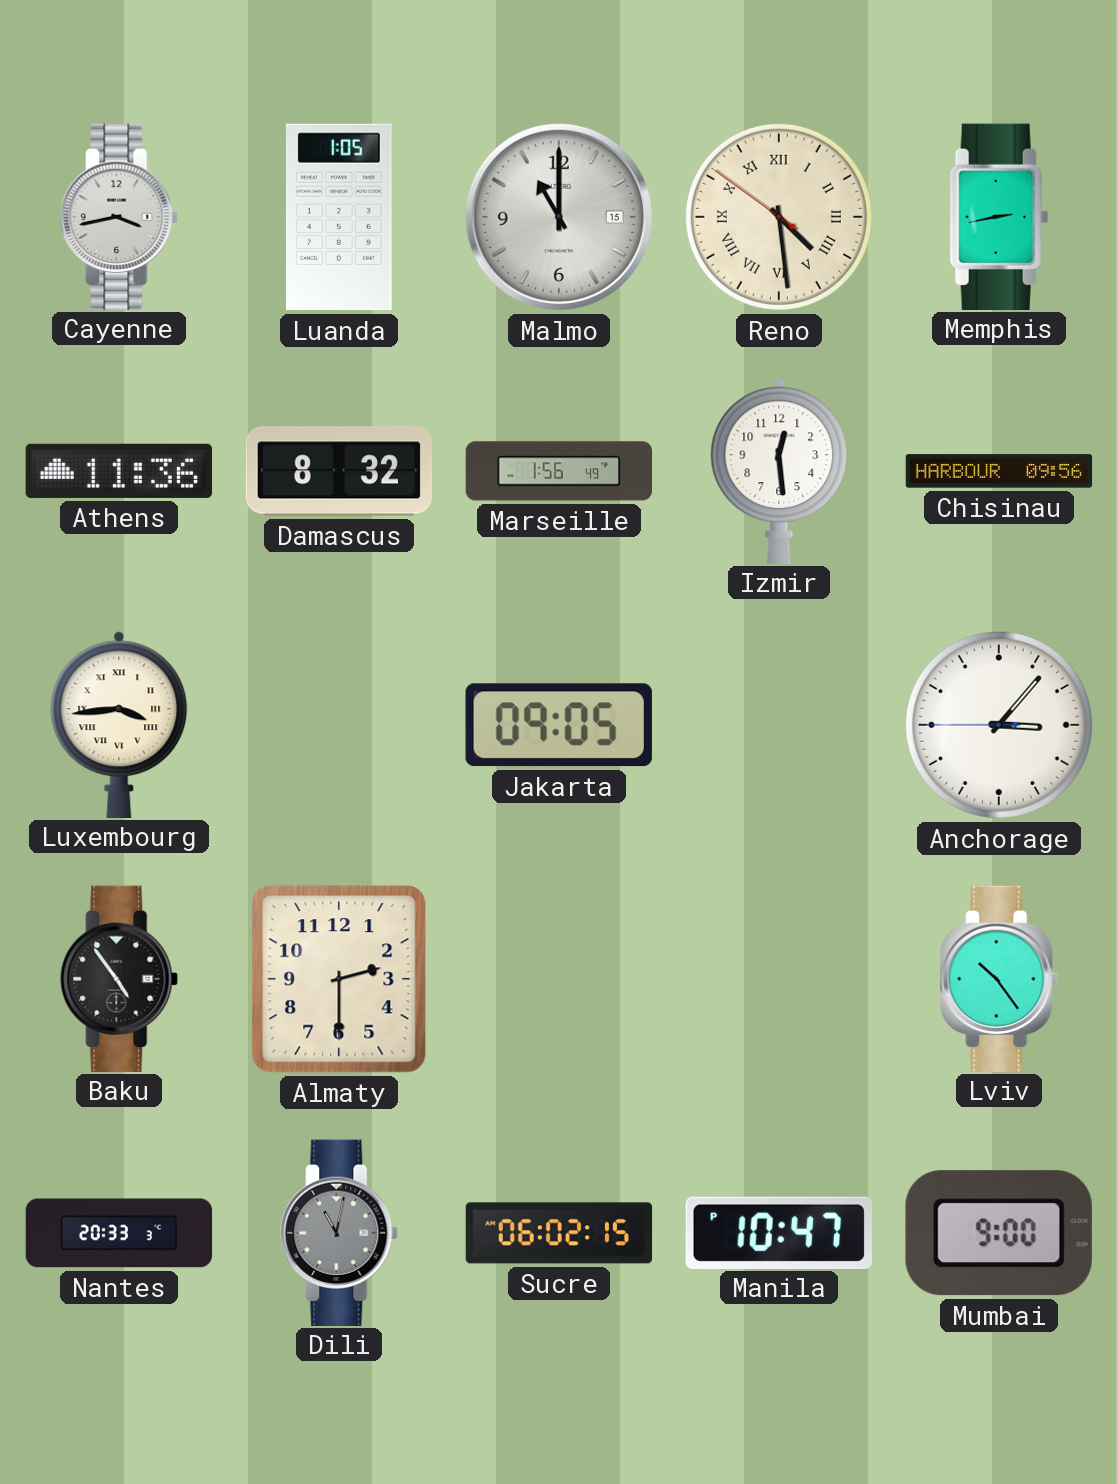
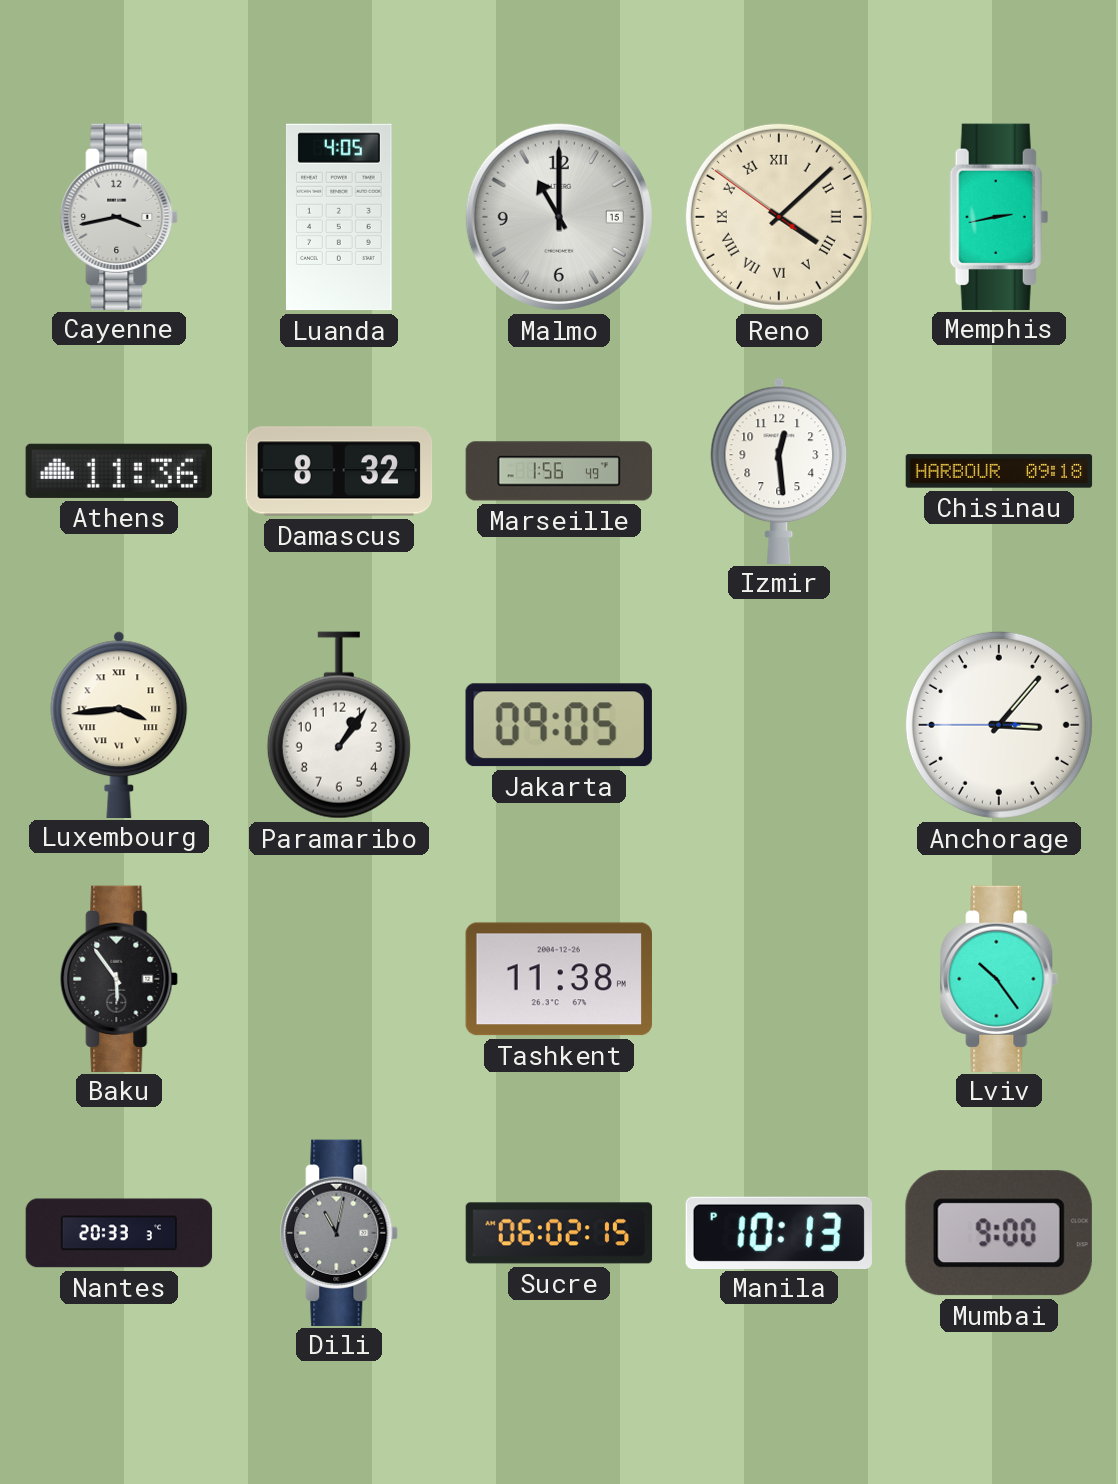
Luanda: 1:05 -> 4:05
Reno: 4:28 -> 4:07
Chisinau: 09:56 -> 09:18
Paramaribo: none -> 1:06
Baku: 4:54 -> 5:54
Almaty: 2:30 -> none
Tashkent: none -> 11:38
Manila: 10:47 -> 10:13
